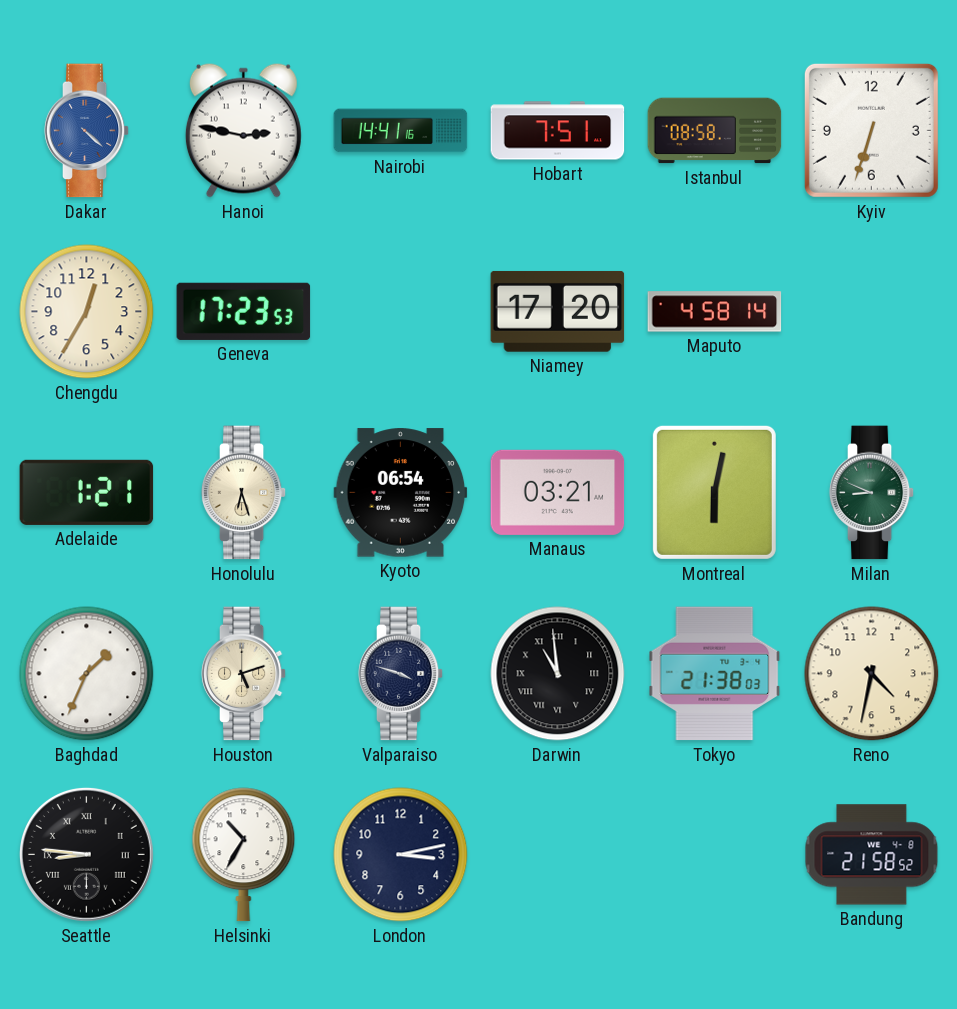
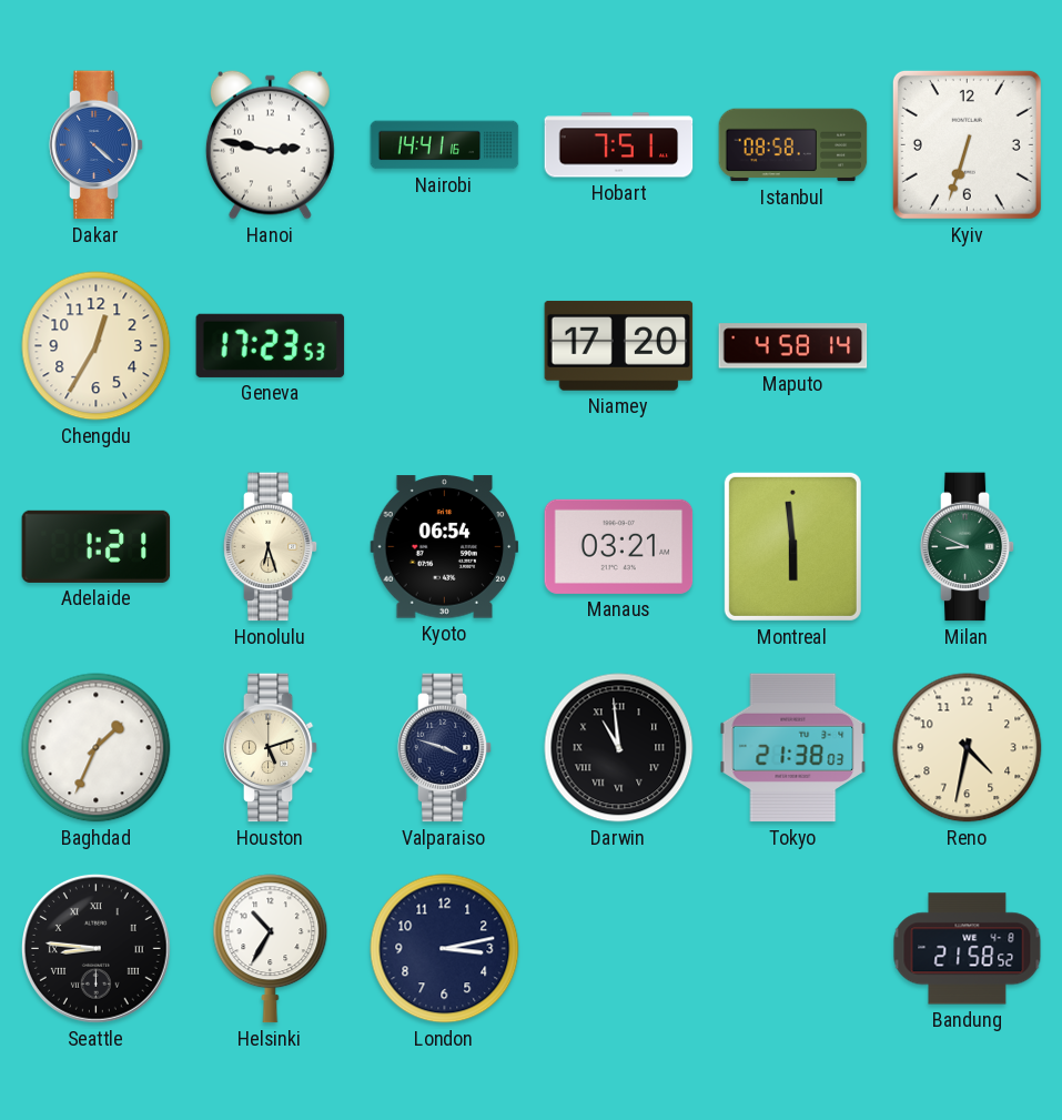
Montreal: 6:02 -> 5:59
